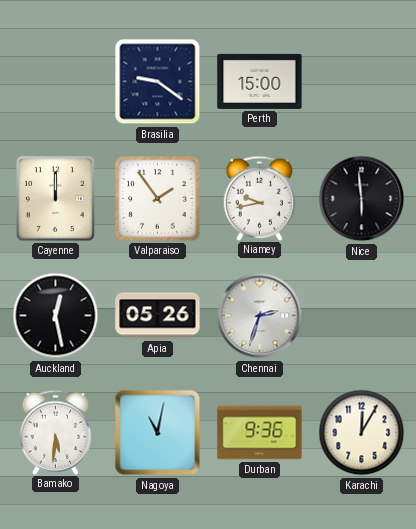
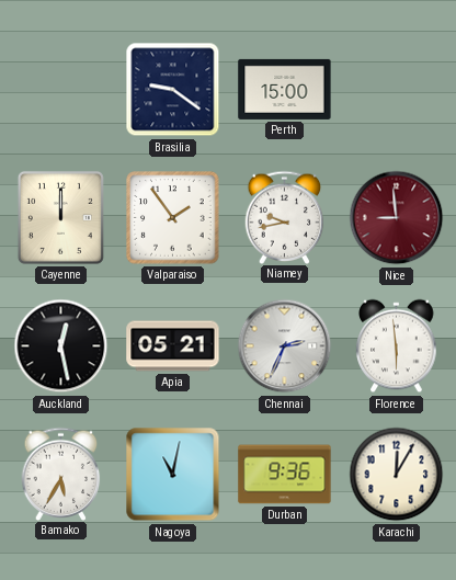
Nice: 5:59 -> 8:59
Nice dial: black -> burgundy
Apia: 05:26 -> 05:21
Chennai: 2:33 -> 2:34
Florence: none -> 5:59
Bamako: 5:31 -> 5:35
